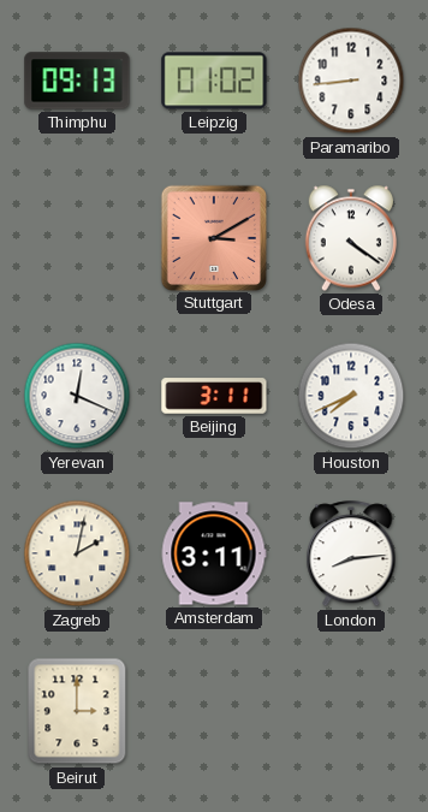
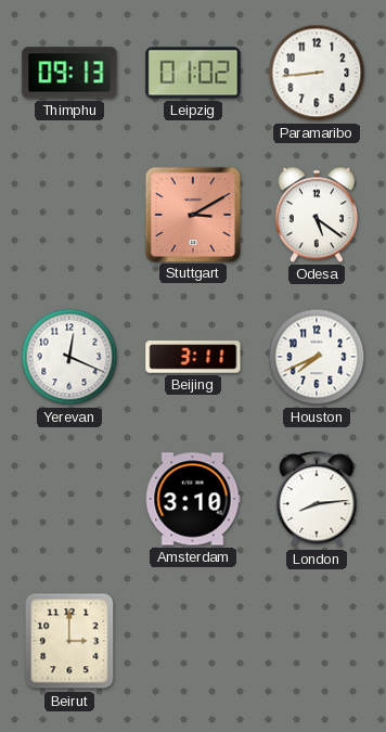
Odesa: 4:21 -> 5:21
Zagreb: 2:02 -> none
Amsterdam: 3:11 -> 3:10
